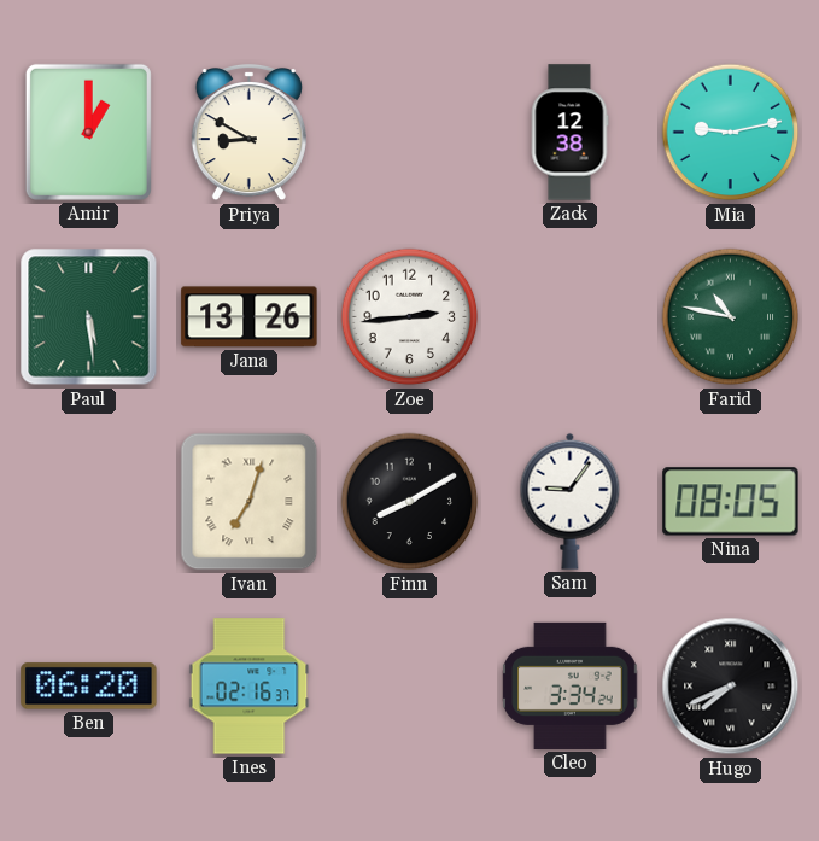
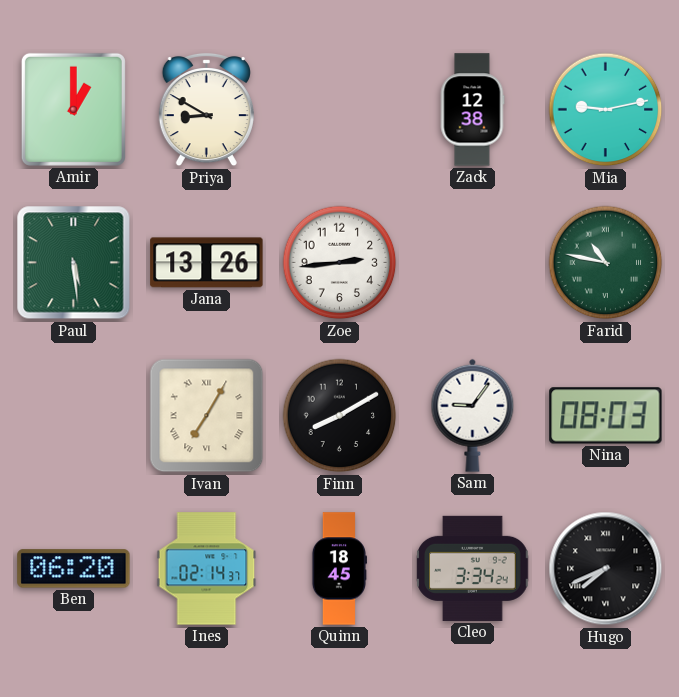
Ivan: 7:03 -> 7:05
Nina: 08:05 -> 08:03
Ines: 02:16 -> 02:14
Quinn: none -> 18:45
